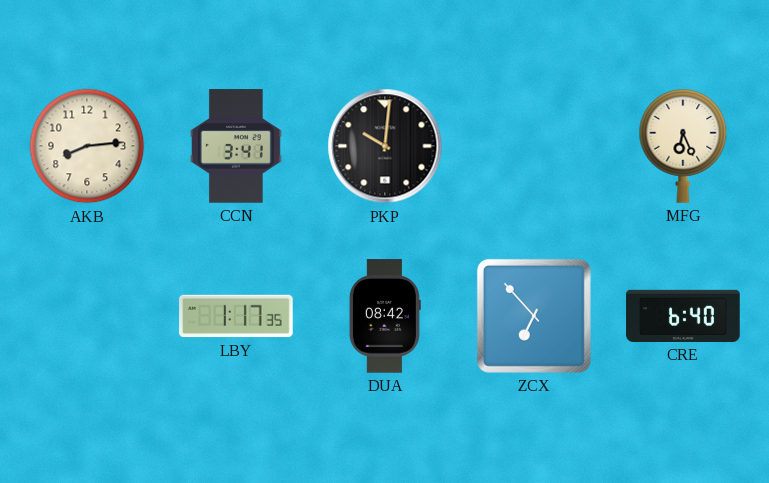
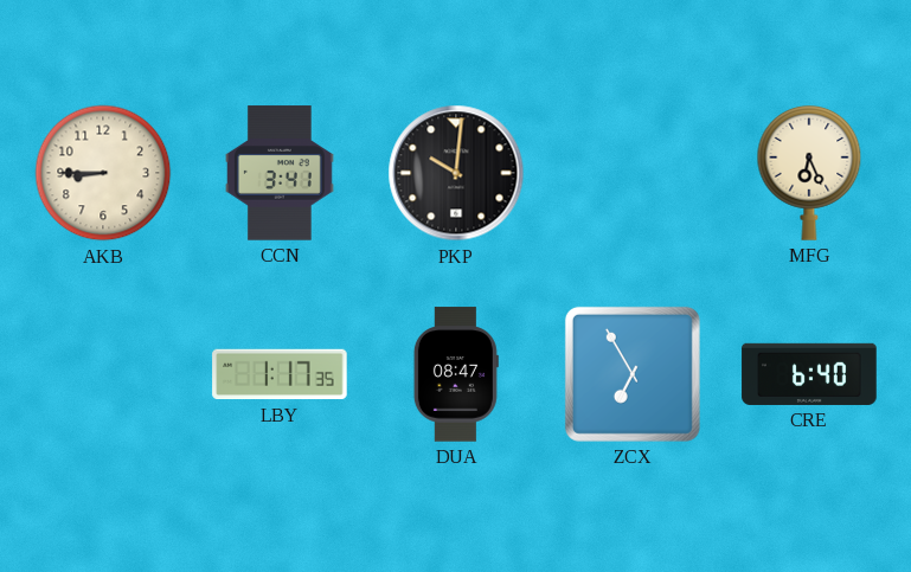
AKB: 8:14 -> 8:45
DUA: 08:42 -> 08:47
ZCX: 6:53 -> 6:55
